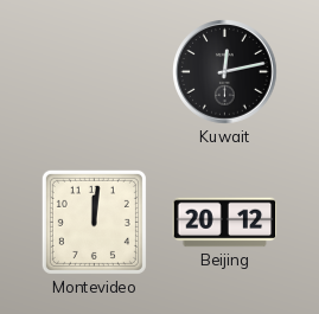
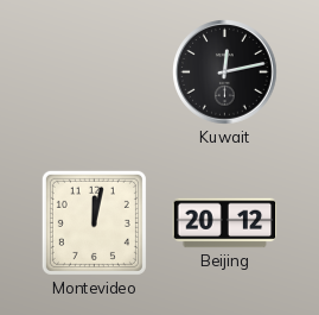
Montevideo: 12:01 -> 12:02
